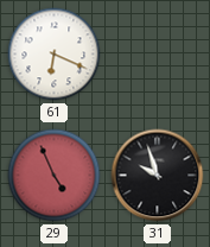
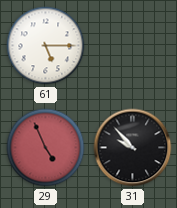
61: 6:19 -> 5:15
31: 9:57 -> 9:53
